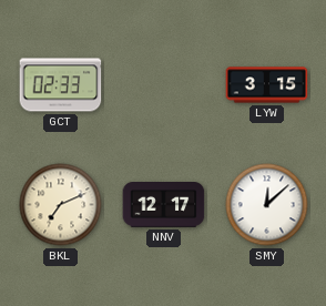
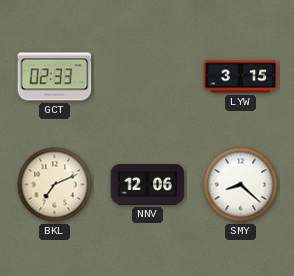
NNV: 12:17 -> 12:06
SMY: 12:08 -> 8:22
